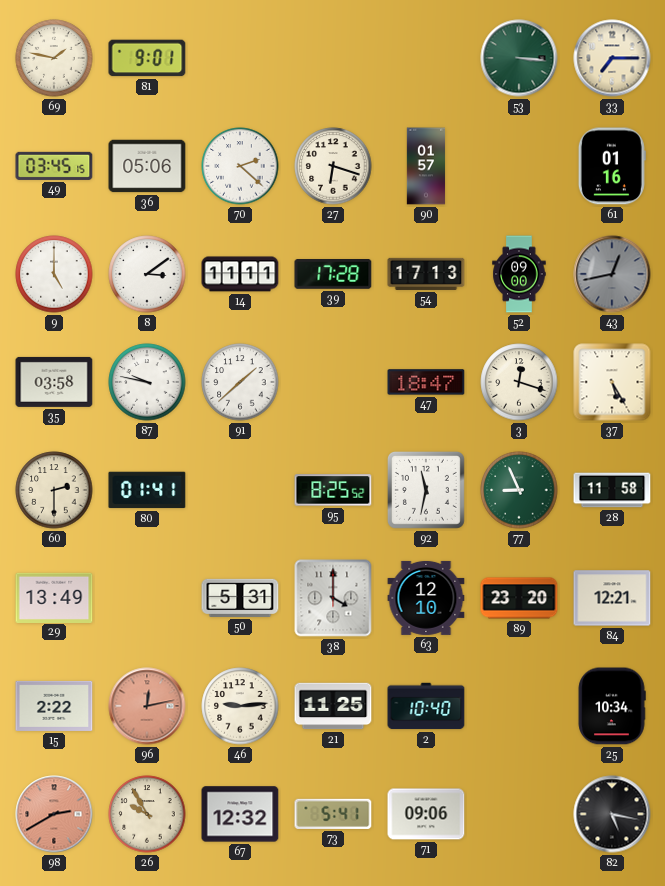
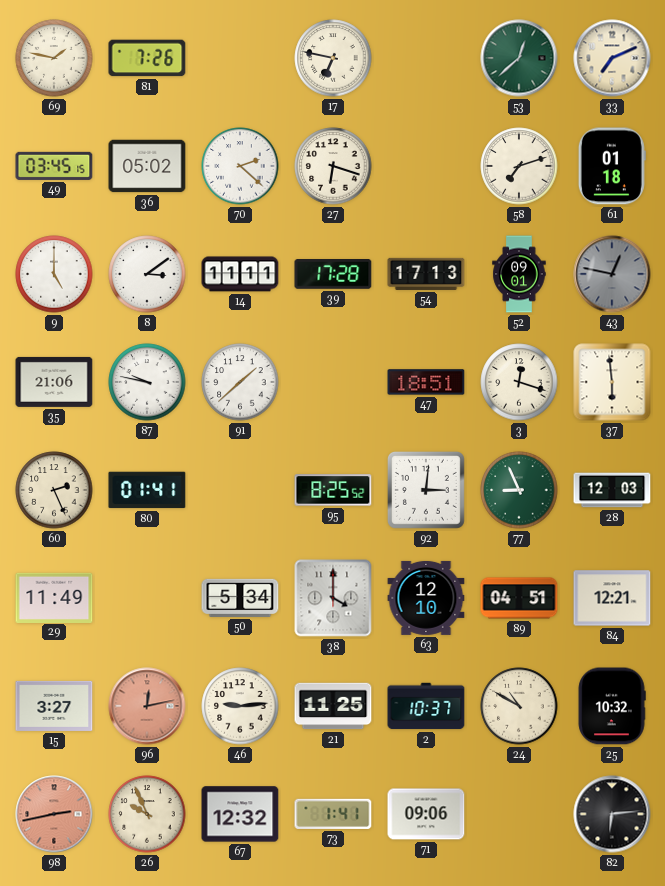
81: 9:01 -> 7:26
17: none -> 6:47
53: 3:16 -> 12:38
33: 7:15 -> 7:11
36: 05:06 -> 05:02
90: 01:57 -> none
58: none -> 7:12
61: 01:16 -> 01:18
52: 09:00 -> 09:01
43: 12:43 -> 12:47
35: 03:58 -> 21:06
47: 18:47 -> 18:51
37: 5:25 -> 5:59
60: 2:30 -> 2:26
92: 11:32 -> 3:01
28: 11:58 -> 12:03
29: 13:49 -> 11:49
50: 5:31 -> 5:34
89: 23:20 -> 04:51
15: 2:22 -> 3:27
2: 10:40 -> 10:37
24: none -> 10:50
25: 10:34 -> 10:32
98: 2:40 -> 2:43
26: 9:55 -> 9:56
73: 5:41 -> 1:41
82: 5:17 -> 6:14
